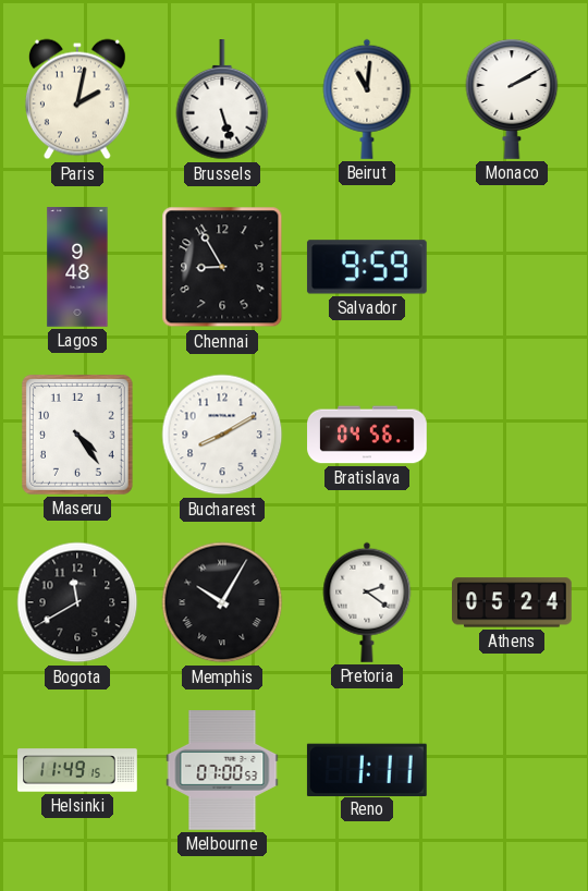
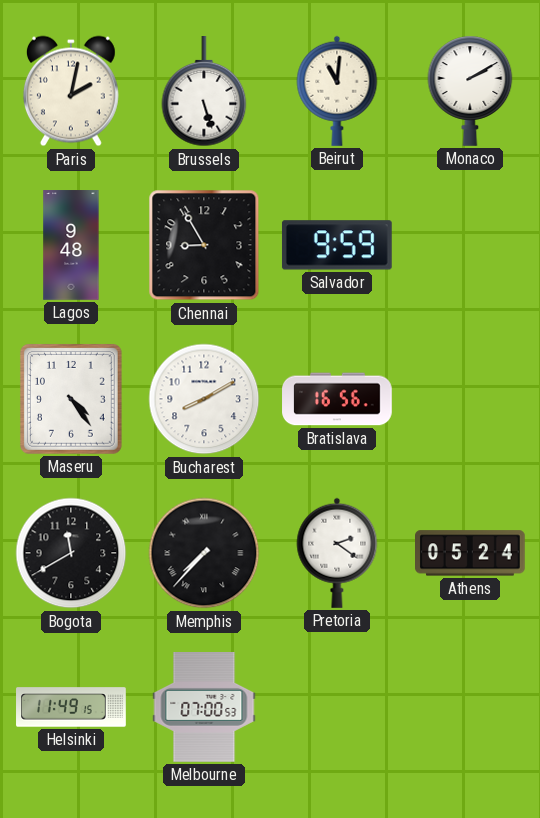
Bratislava: 04:56 -> 16:56
Memphis: 10:05 -> 7:37
Reno: 1:11 -> none
